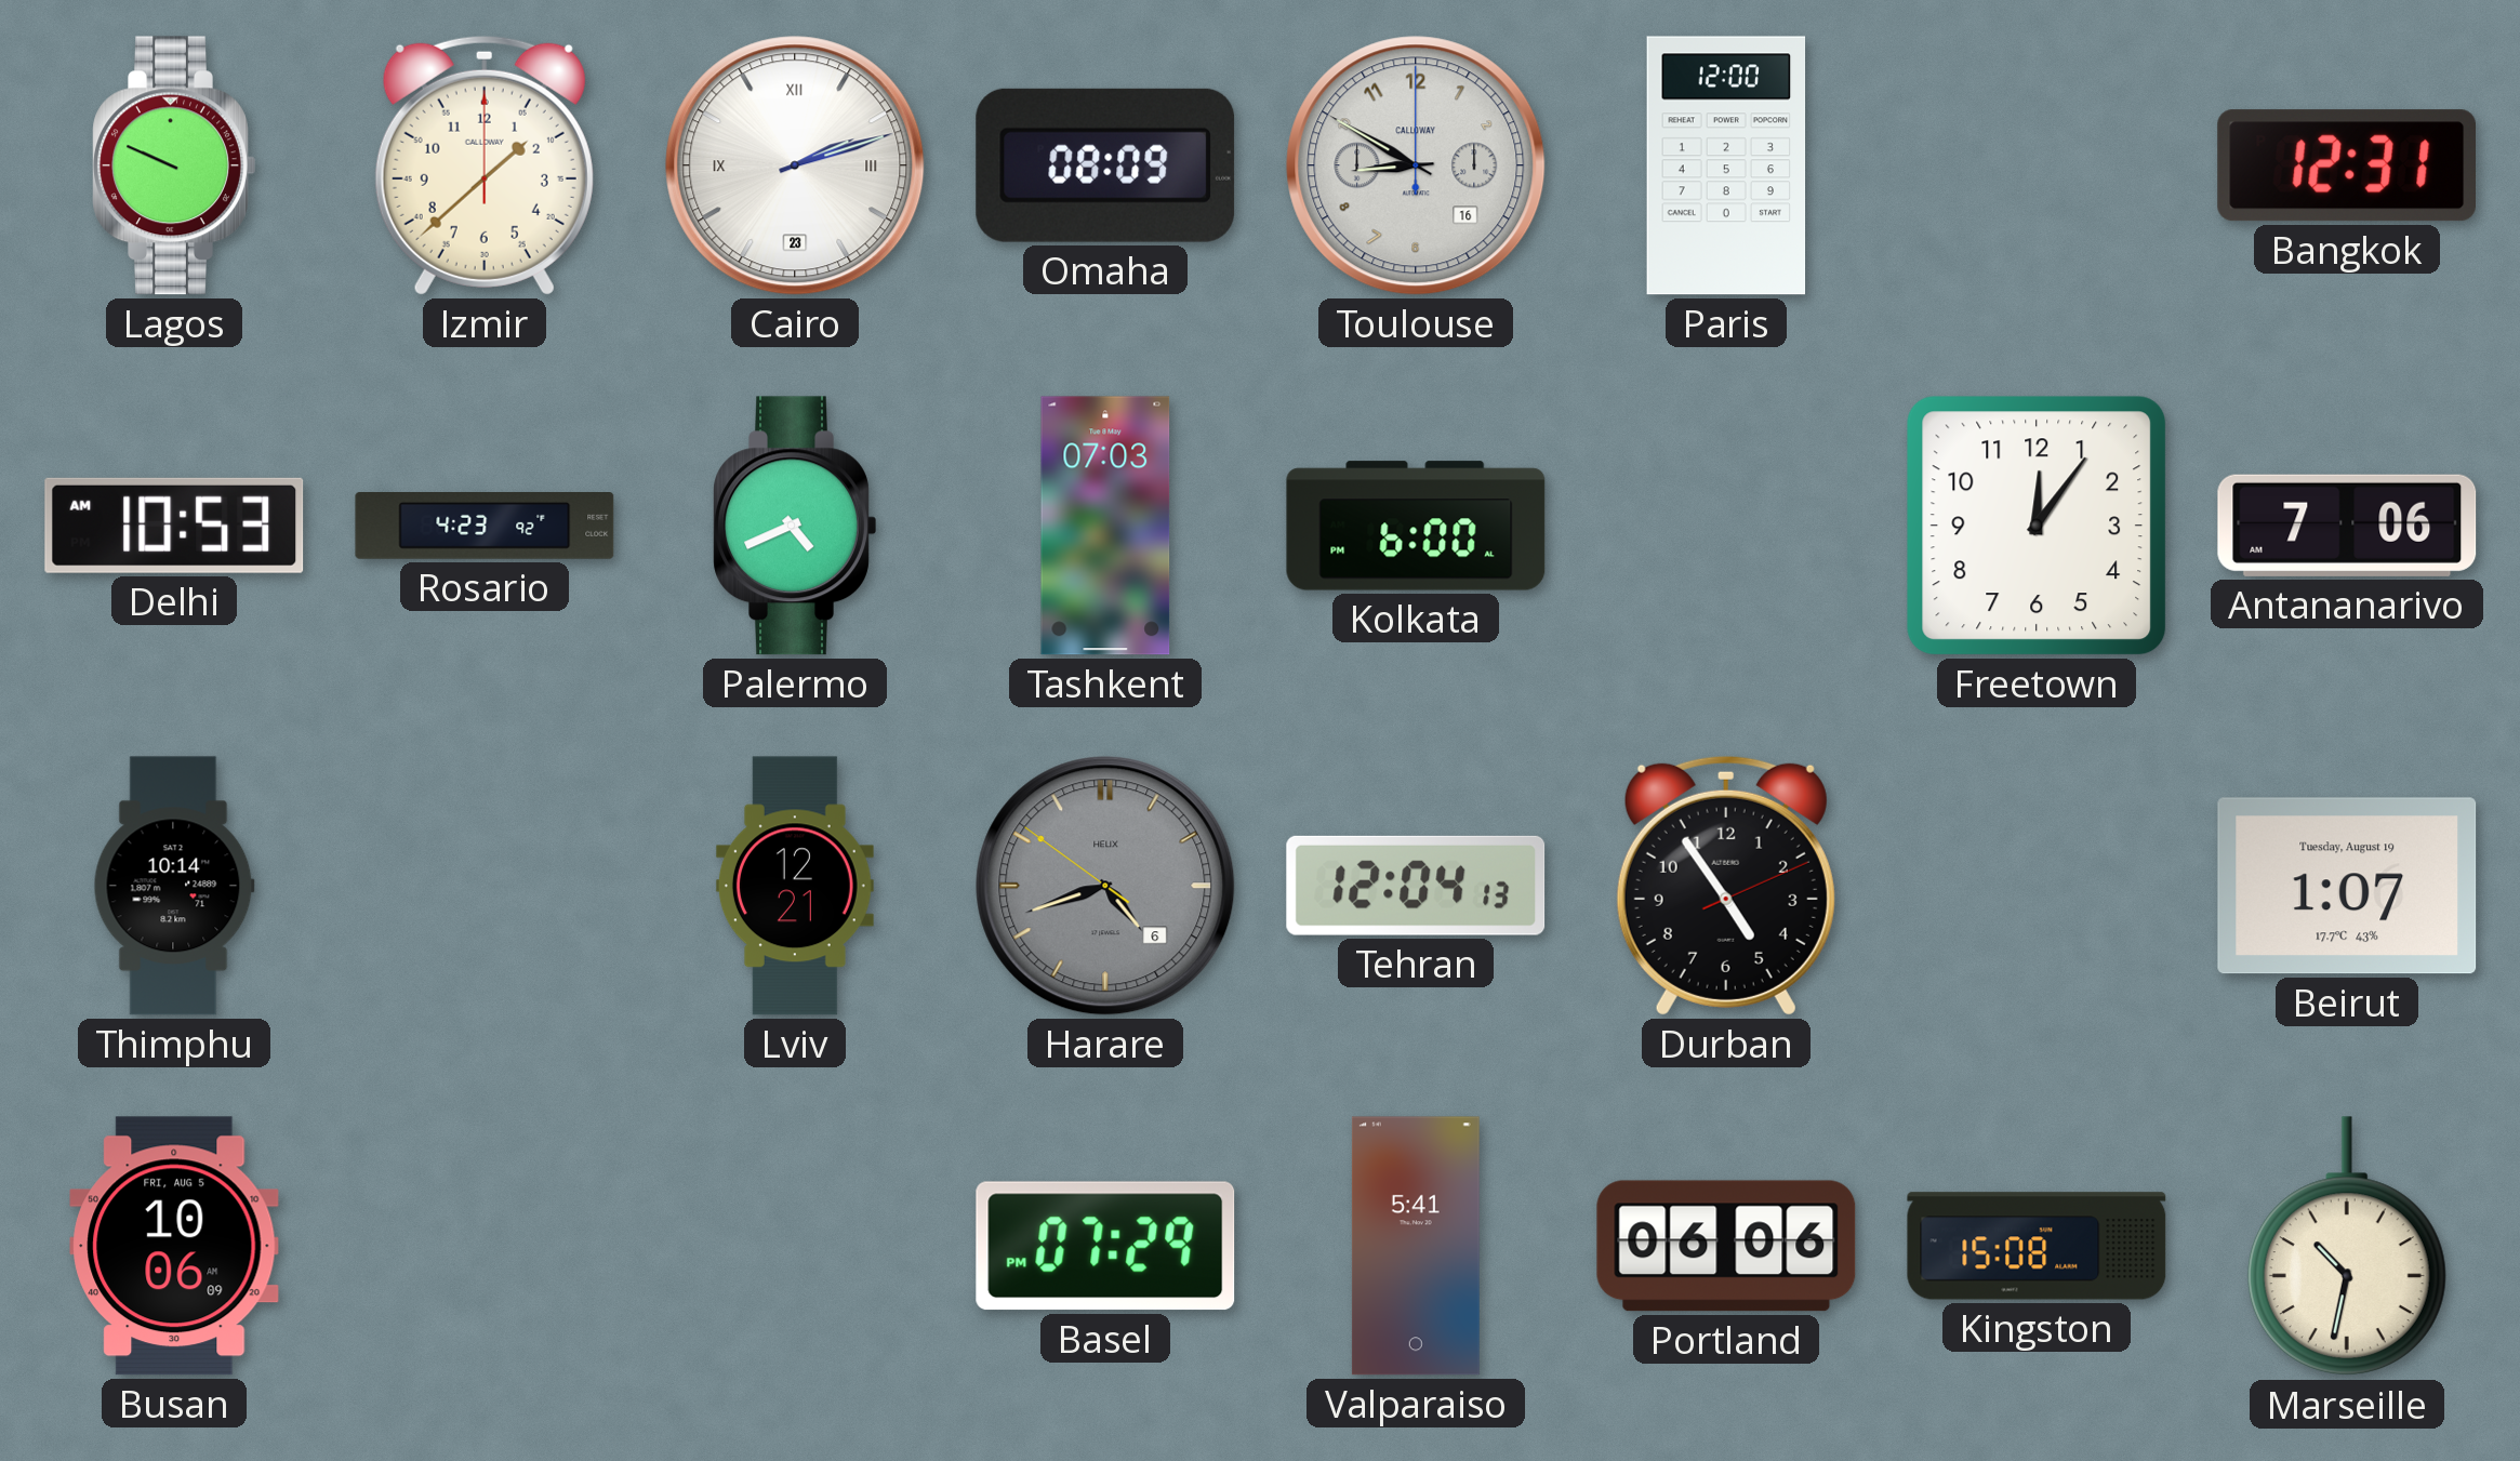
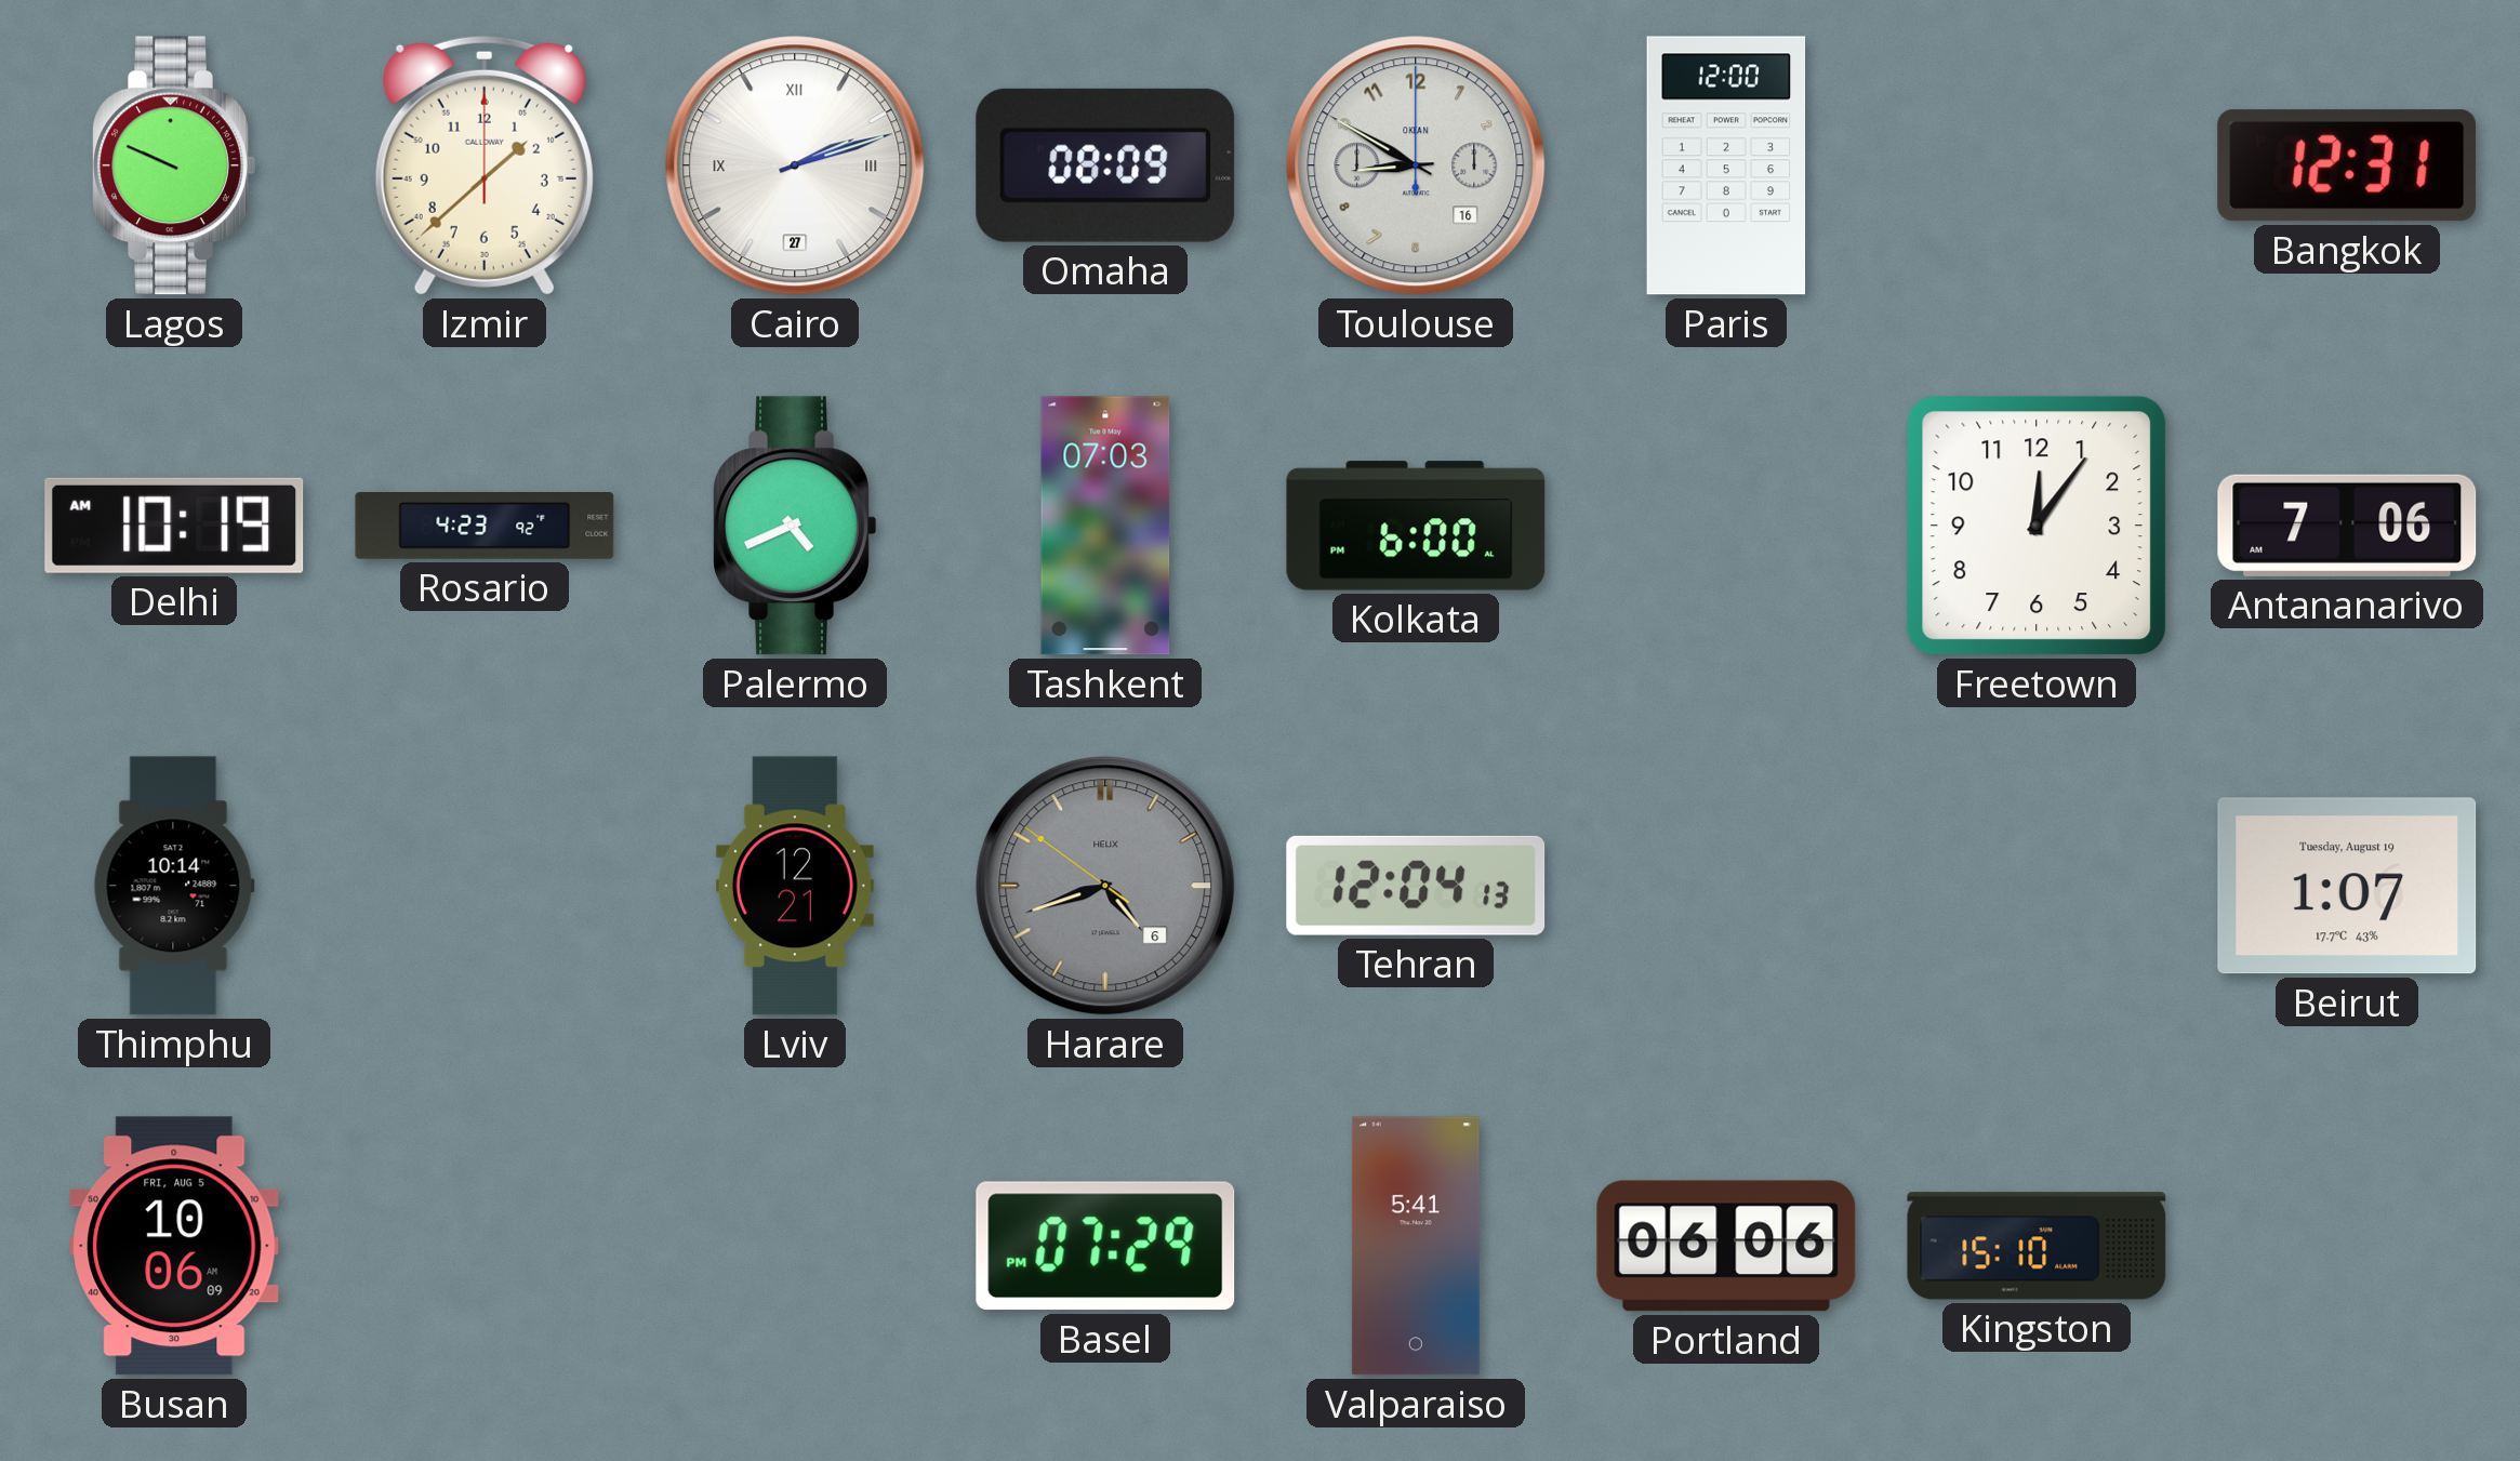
Cairo date: 23 -> 27
Toulouse brand: CALLOWAY -> OKEAN
Delhi: 10:53 -> 10:19
Durban: 4:54 -> none
Kingston: 15:08 -> 15:10
Marseille: 10:32 -> none
